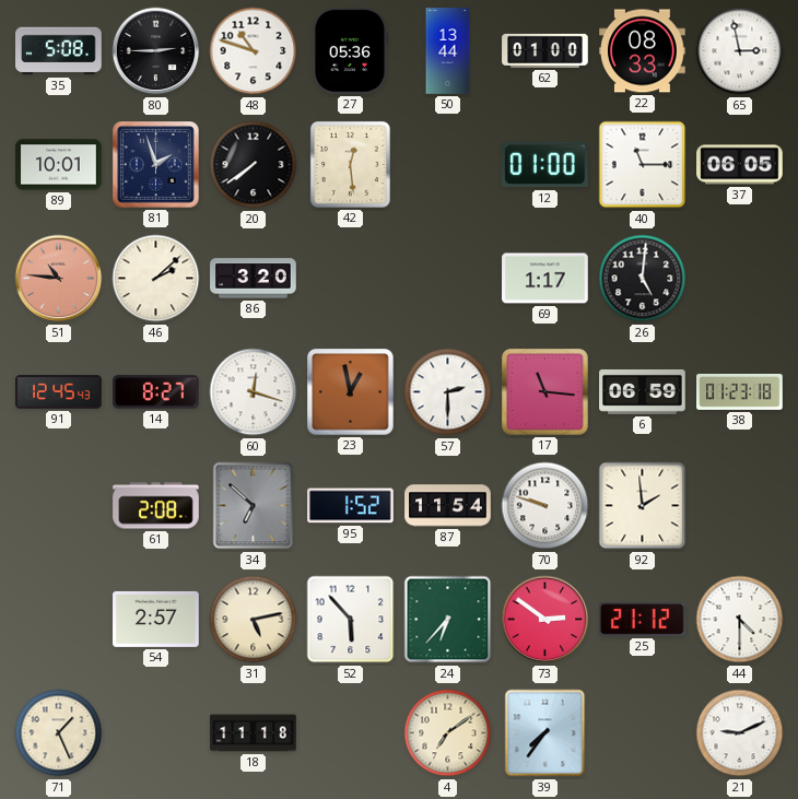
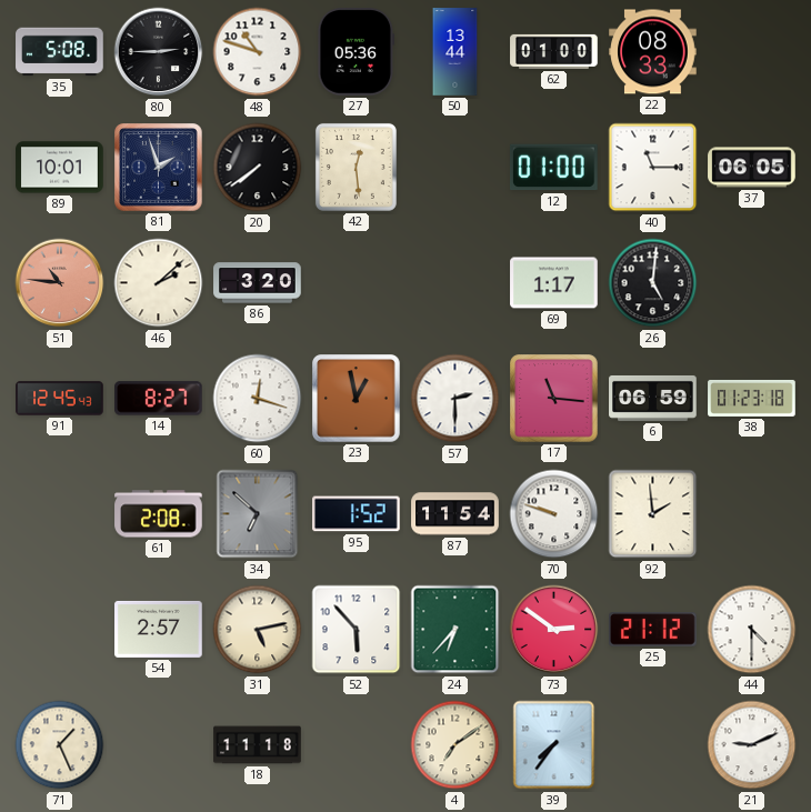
65: 2:58 -> none
